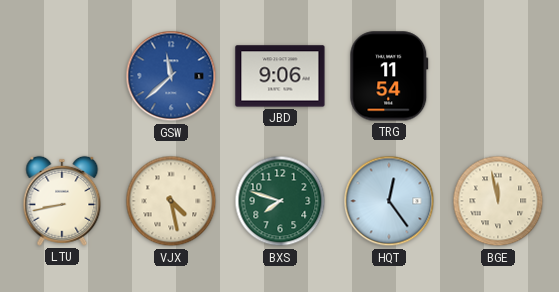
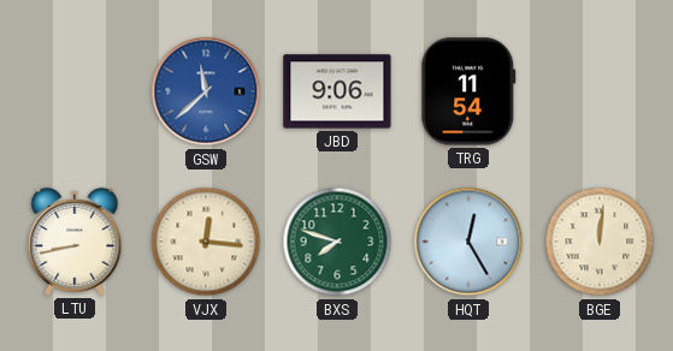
VJX: 4:28 -> 12:16
HQT: 12:24 -> 12:25
BGE: 11:58 -> 12:01
